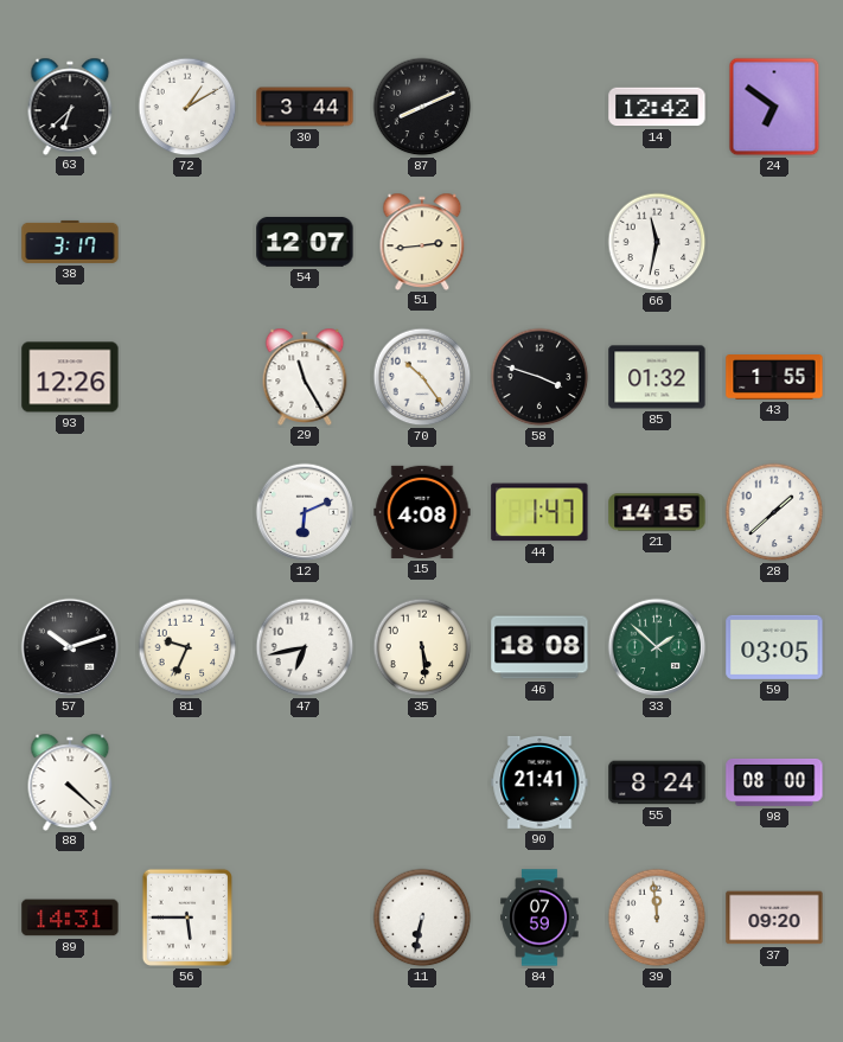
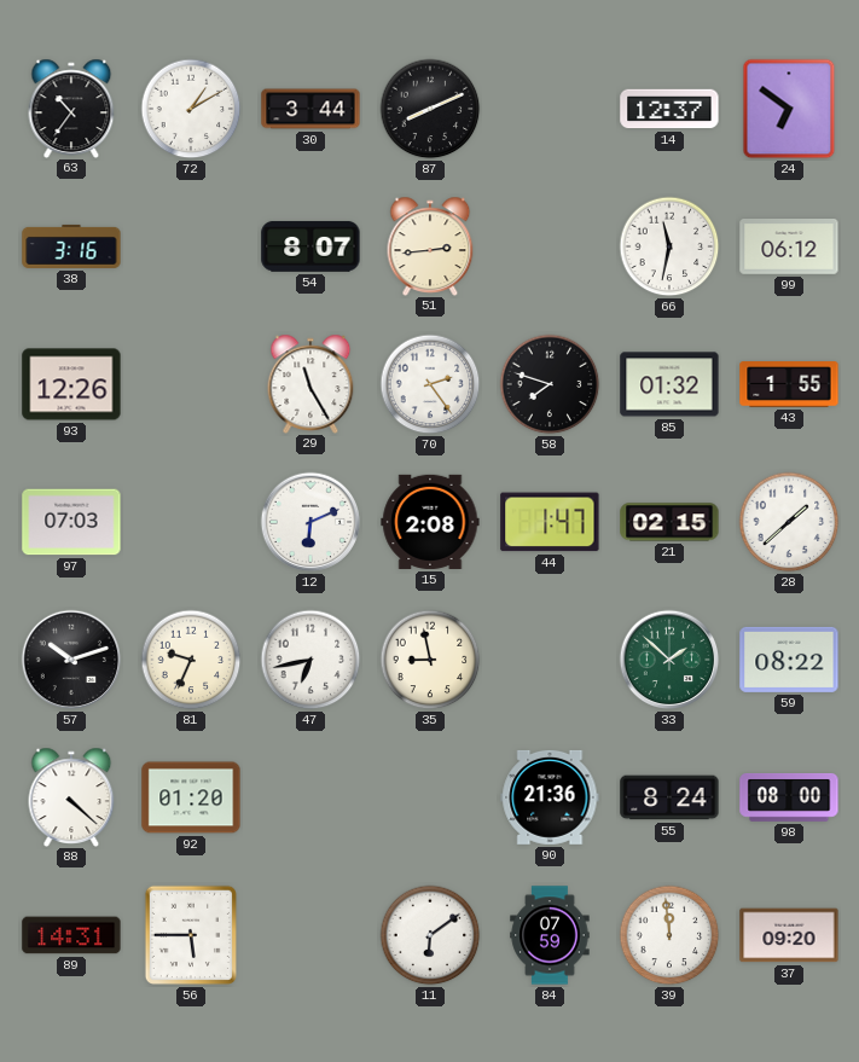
63: 6:38 -> 10:36
14: 12:42 -> 12:37
38: 3:17 -> 3:16
54: 12:07 -> 8:07
99: none -> 06:12
70: 10:24 -> 2:24
58: 3:48 -> 7:48
97: none -> 07:03
15: 4:08 -> 2:08
21: 14:15 -> 02:15
35: 5:29 -> 8:58
46: 18:08 -> none
59: 03:05 -> 08:22
92: none -> 01:20
90: 21:41 -> 21:36
11: 6:32 -> 6:09
